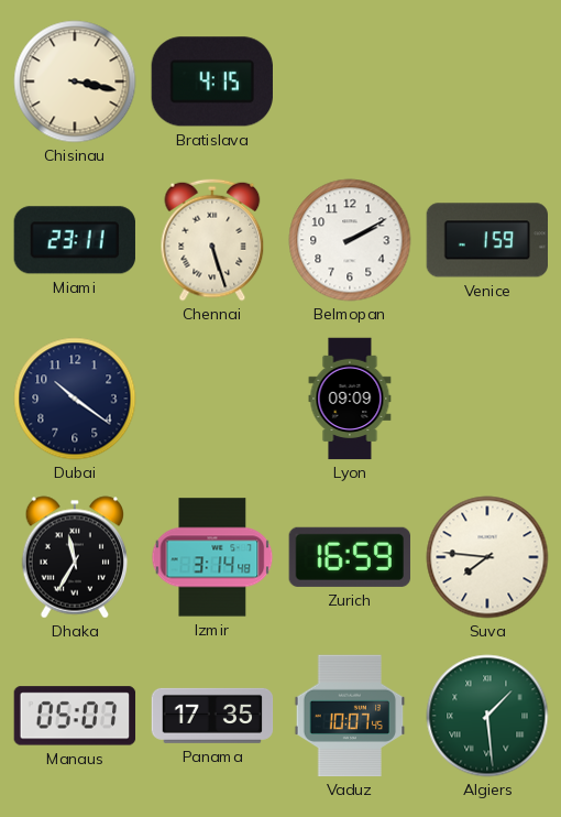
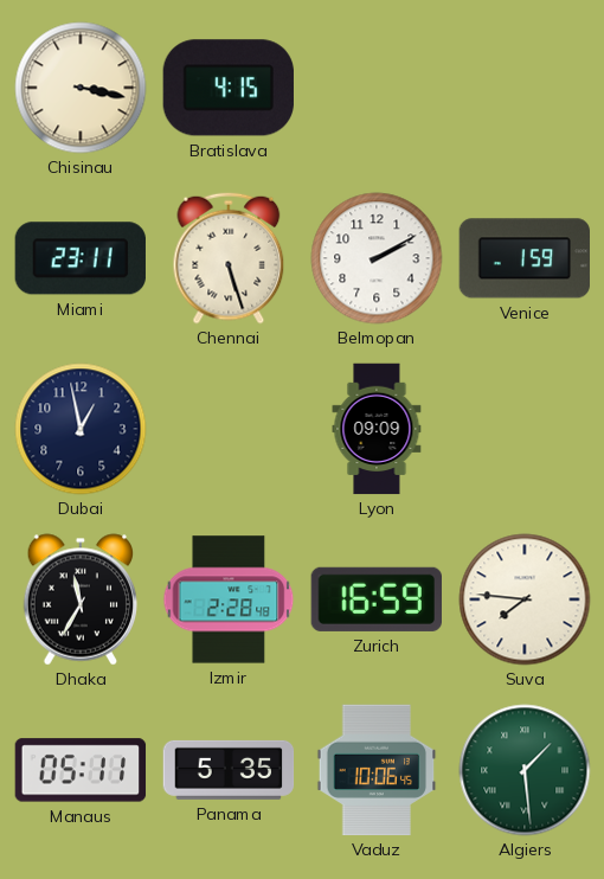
Dubai: 10:21 -> 12:58
Izmir: 3:14 -> 2:28
Manaus: 05:07 -> 05:11
Panama: 17:35 -> 5:35
Vaduz: 10:07 -> 10:06
